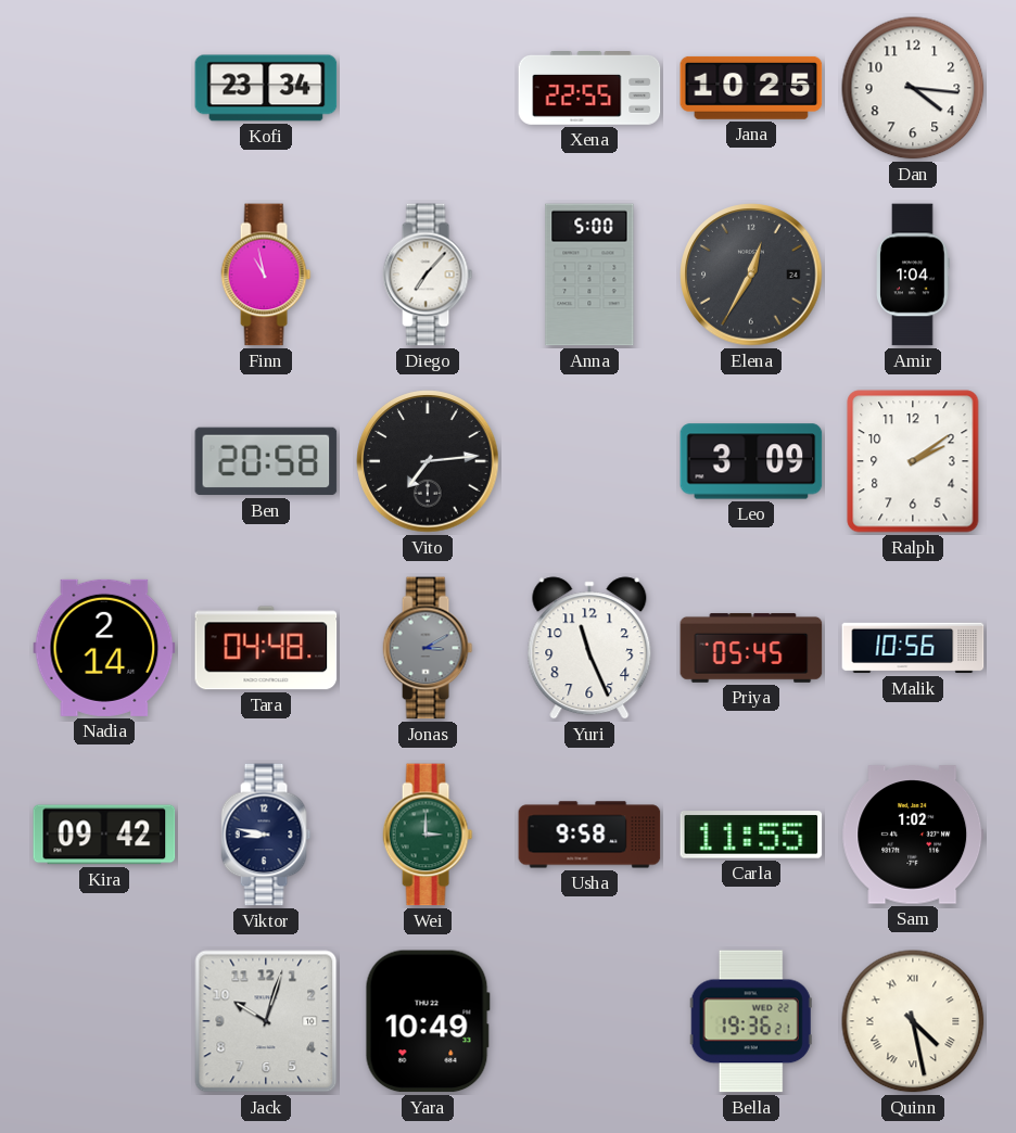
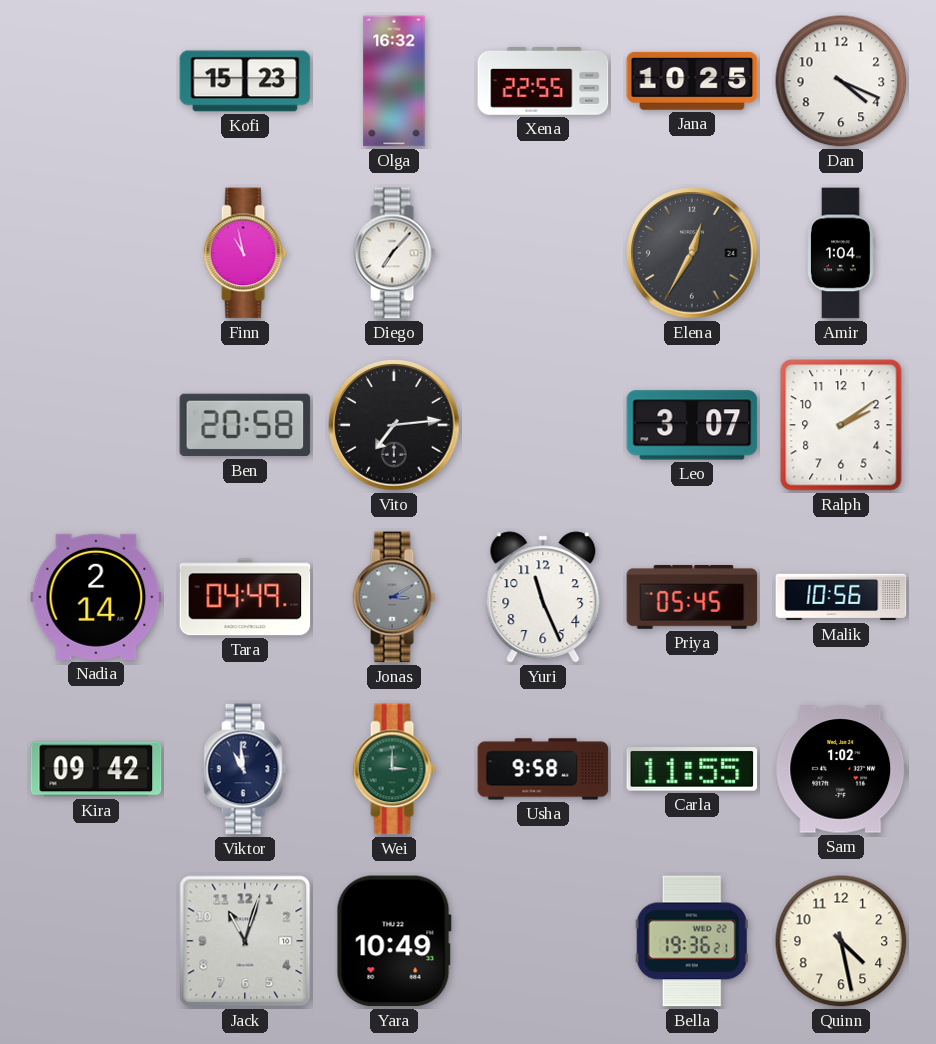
Kofi: 23:34 -> 15:23
Olga: none -> 16:32
Dan: 4:16 -> 4:19
Anna: 5:00 -> none
Leo: 3:09 -> 3:07
Tara: 04:48 -> 04:49
Viktor: 8:47 -> 10:59
Jack: 10:03 -> 11:03
Quinn numerals: Roman -> Arabic
